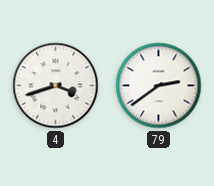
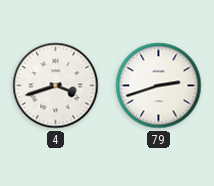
79: 2:39 -> 2:42
